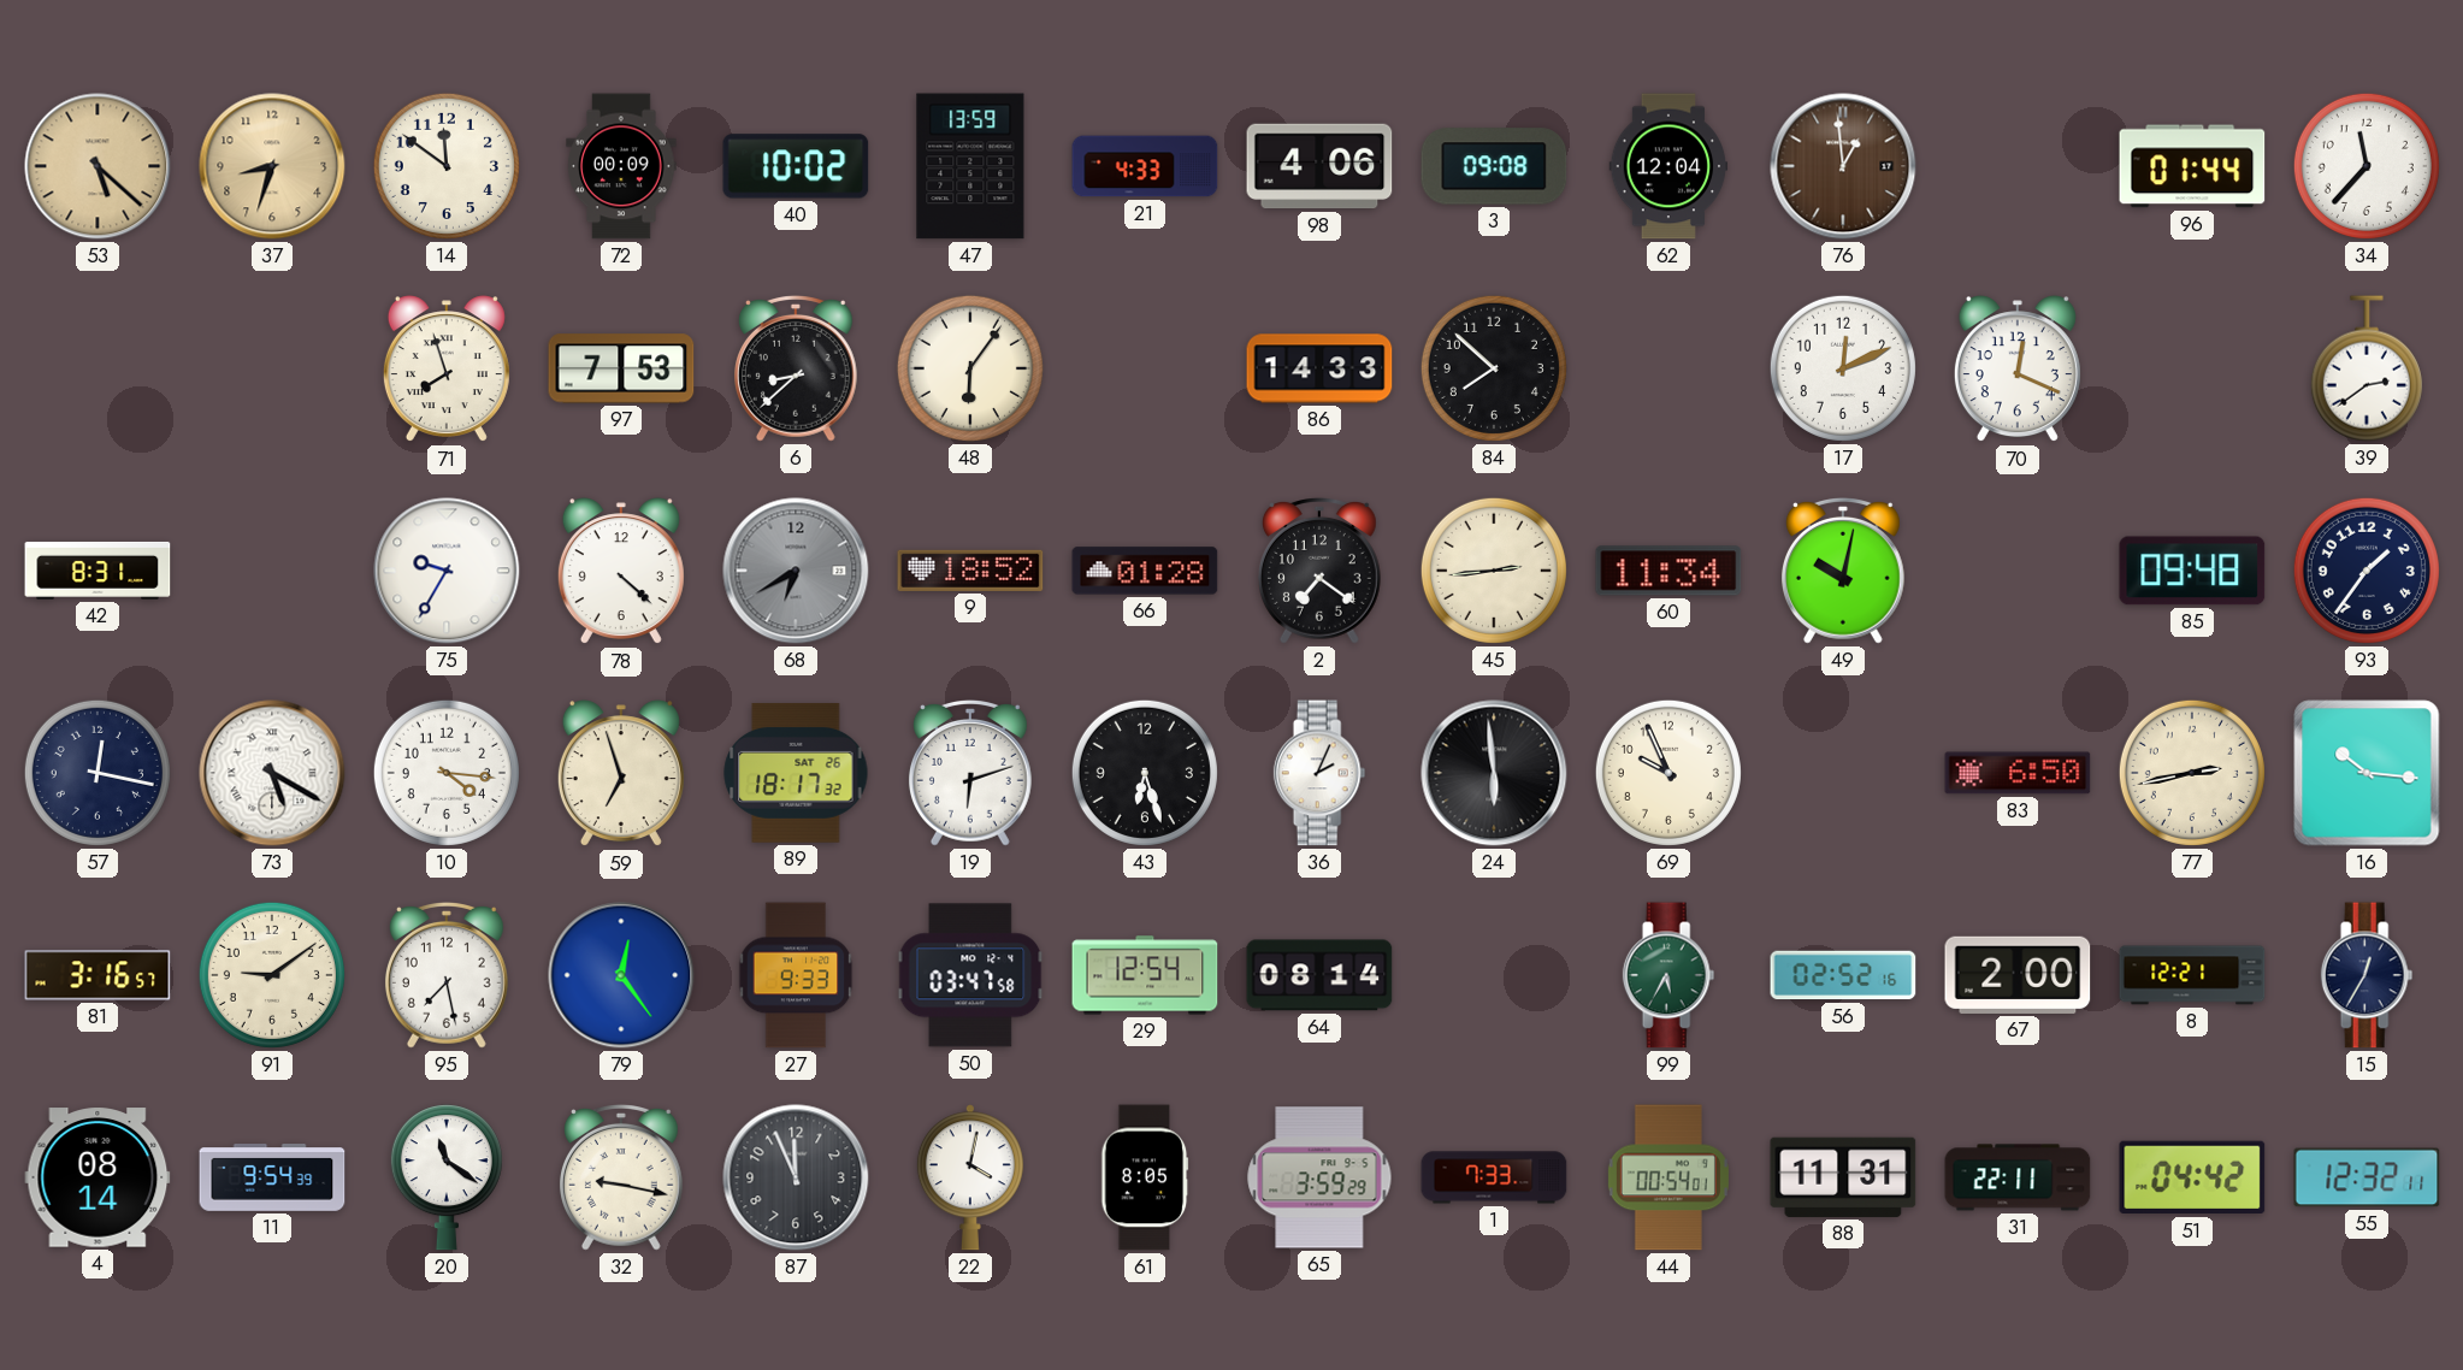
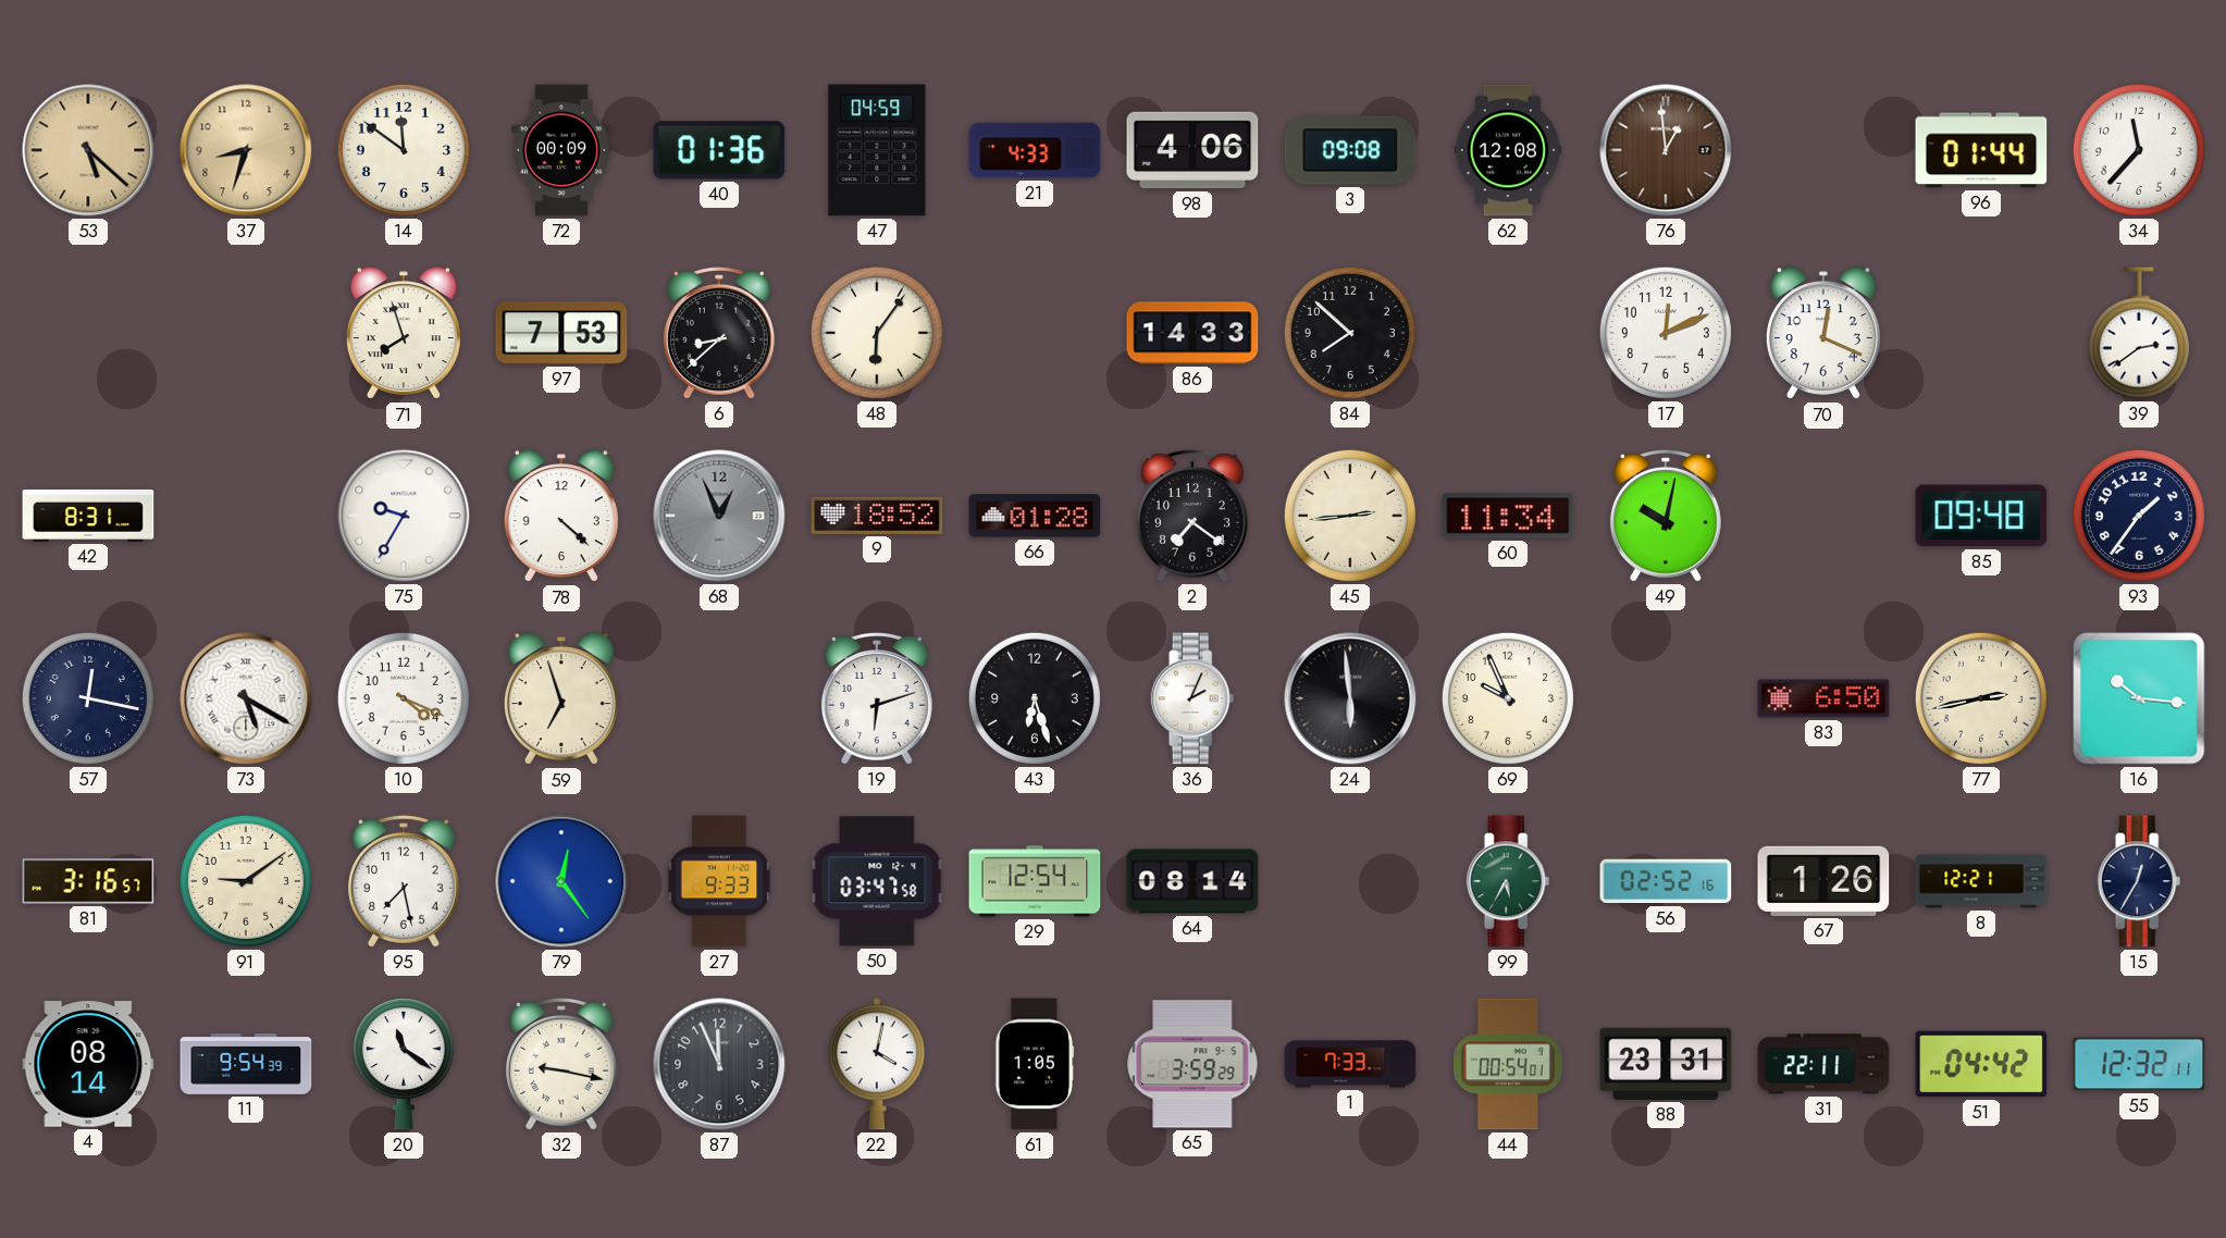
40: 10:02 -> 01:36
47: 13:59 -> 04:59
62: 12:04 -> 12:08
68: 6:40 -> 12:56
10: 4:16 -> 4:19
89: 18:17 -> none
67: 2:00 -> 1:26
61: 8:05 -> 1:05
88: 11:31 -> 23:31
